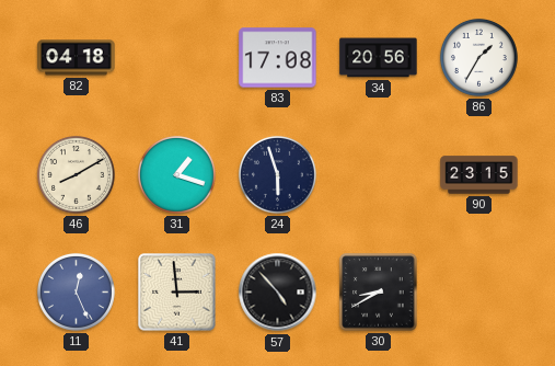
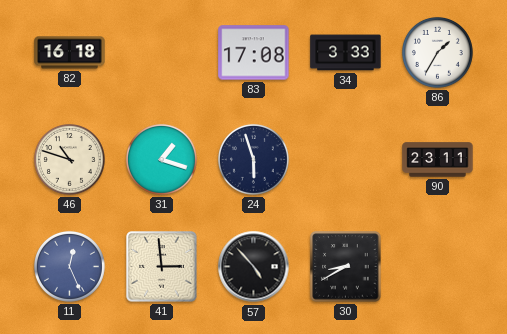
82: 04:18 -> 16:18
34: 20:56 -> 3:33
46: 8:10 -> 10:48
90: 23:15 -> 23:11
